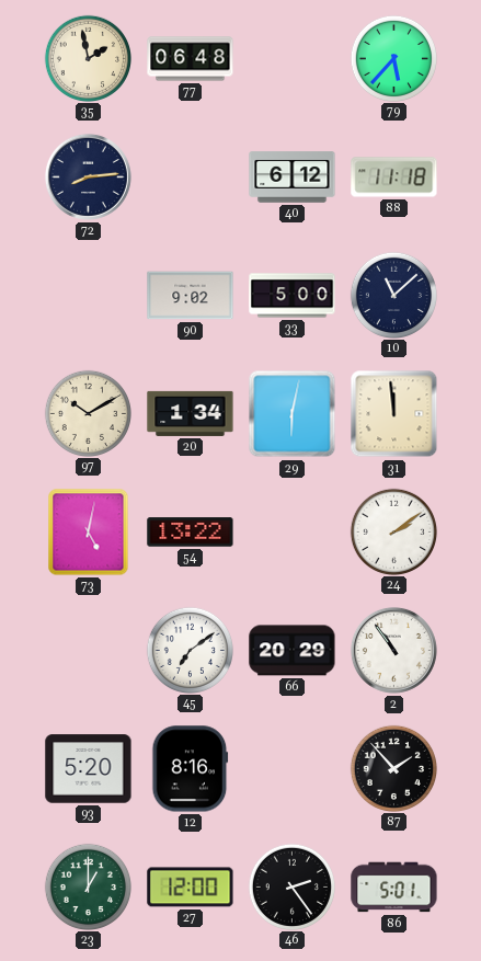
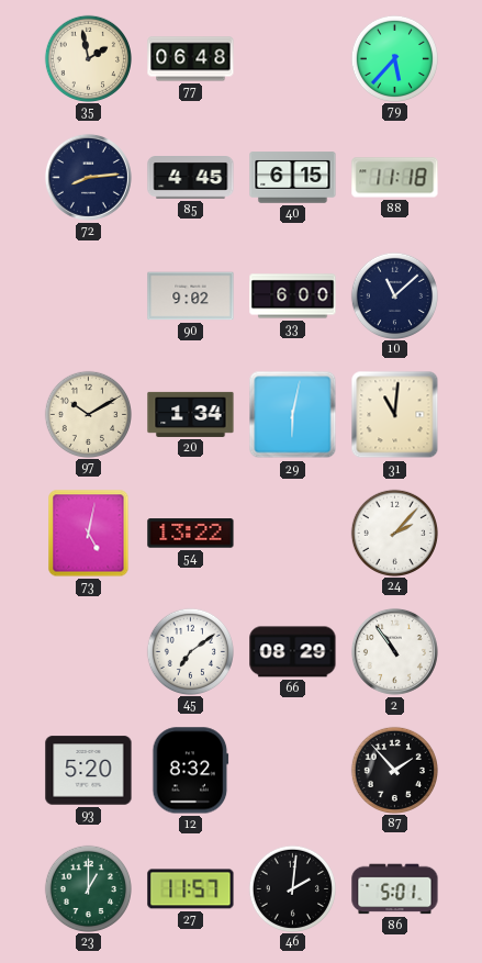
85: none -> 4:45
40: 6:12 -> 6:15
33: 5:00 -> 6:00
31: 11:59 -> 11:01
24: 2:09 -> 2:07
66: 20:29 -> 08:29
12: 8:16 -> 8:32
27: 12:00 -> 11:57
46: 2:24 -> 2:01
